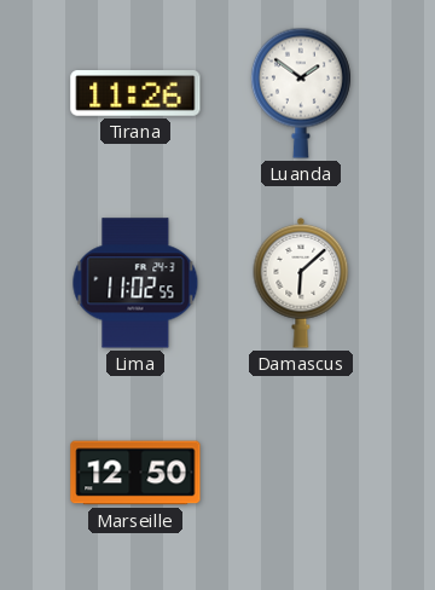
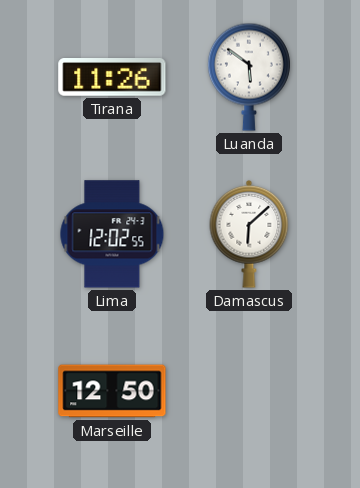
Luanda: 1:51 -> 5:51
Lima: 11:02 -> 12:02
